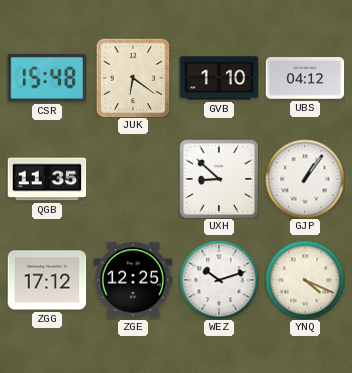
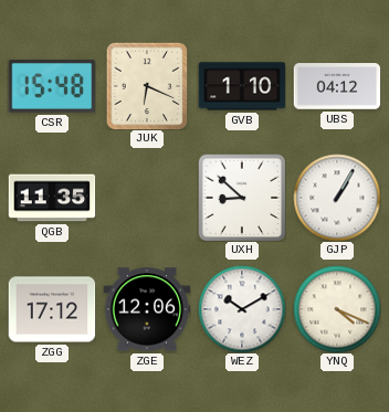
JUK: 6:21 -> 6:19
GJP: 1:06 -> 1:05
ZGE: 12:25 -> 12:06
WEZ: 10:12 -> 10:10
